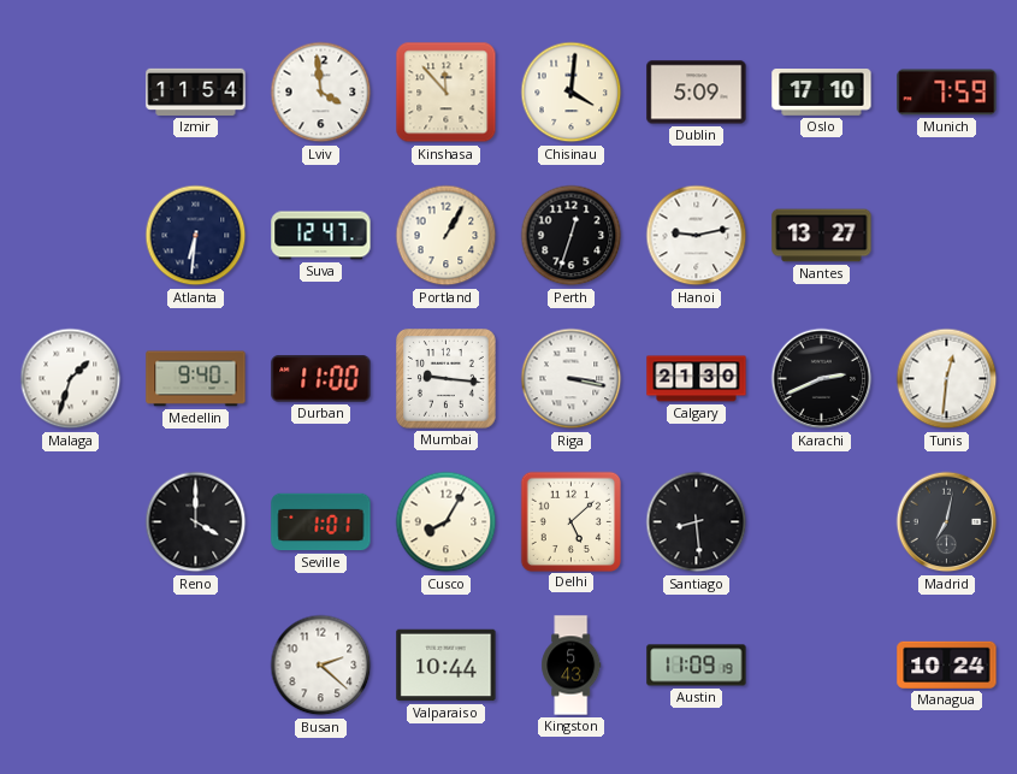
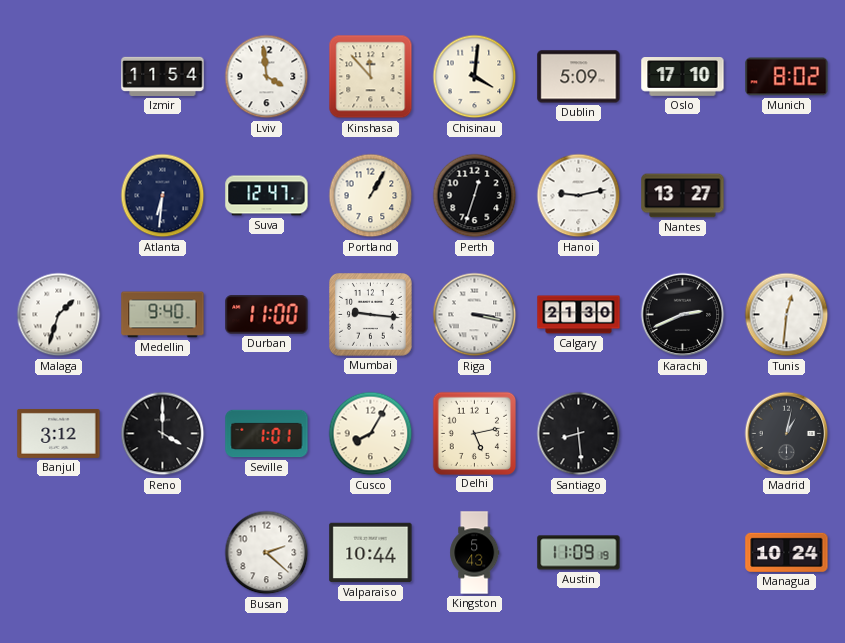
Munich: 7:59 -> 8:02
Banjul: none -> 3:12
Delhi: 5:08 -> 5:13
Madrid: 7:02 -> 1:02
